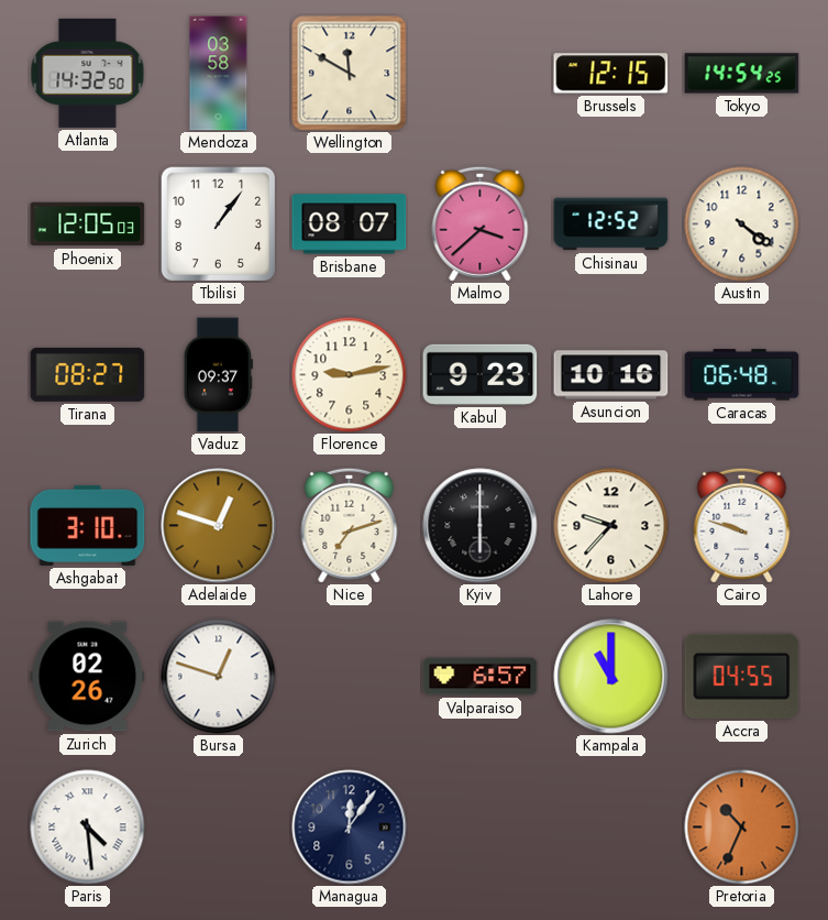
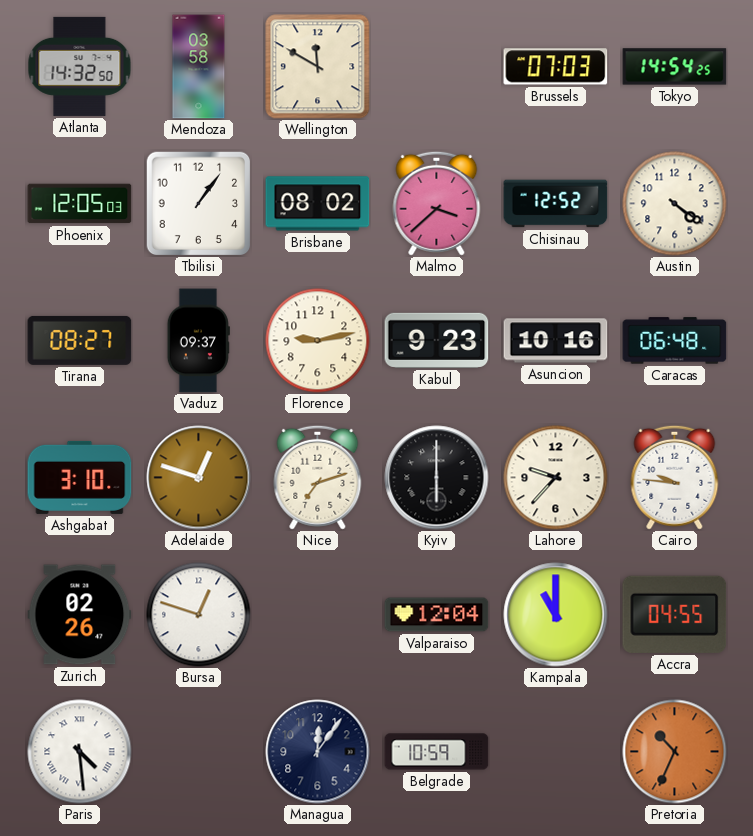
Brussels: 12:15 -> 07:03
Brisbane: 08:07 -> 08:02
Cairo: 9:48 -> 9:46
Valparaiso: 6:57 -> 12:04
Belgrade: none -> 10:59
